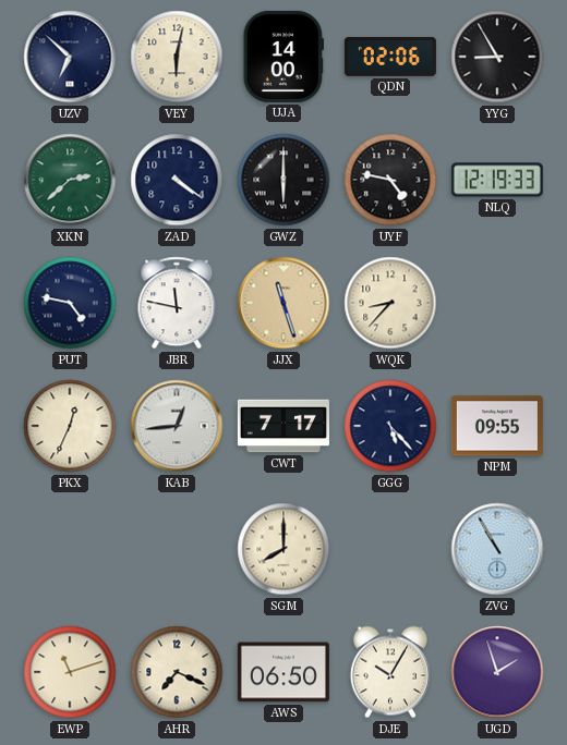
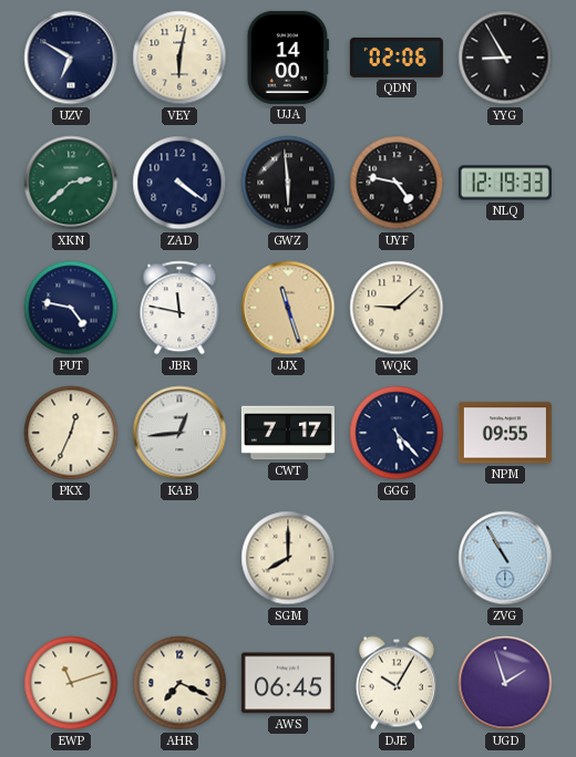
UZV: 6:52 -> 6:50
GWZ: 6:00 -> 5:59
WQK: 8:37 -> 9:08
AWS: 06:50 -> 06:45
